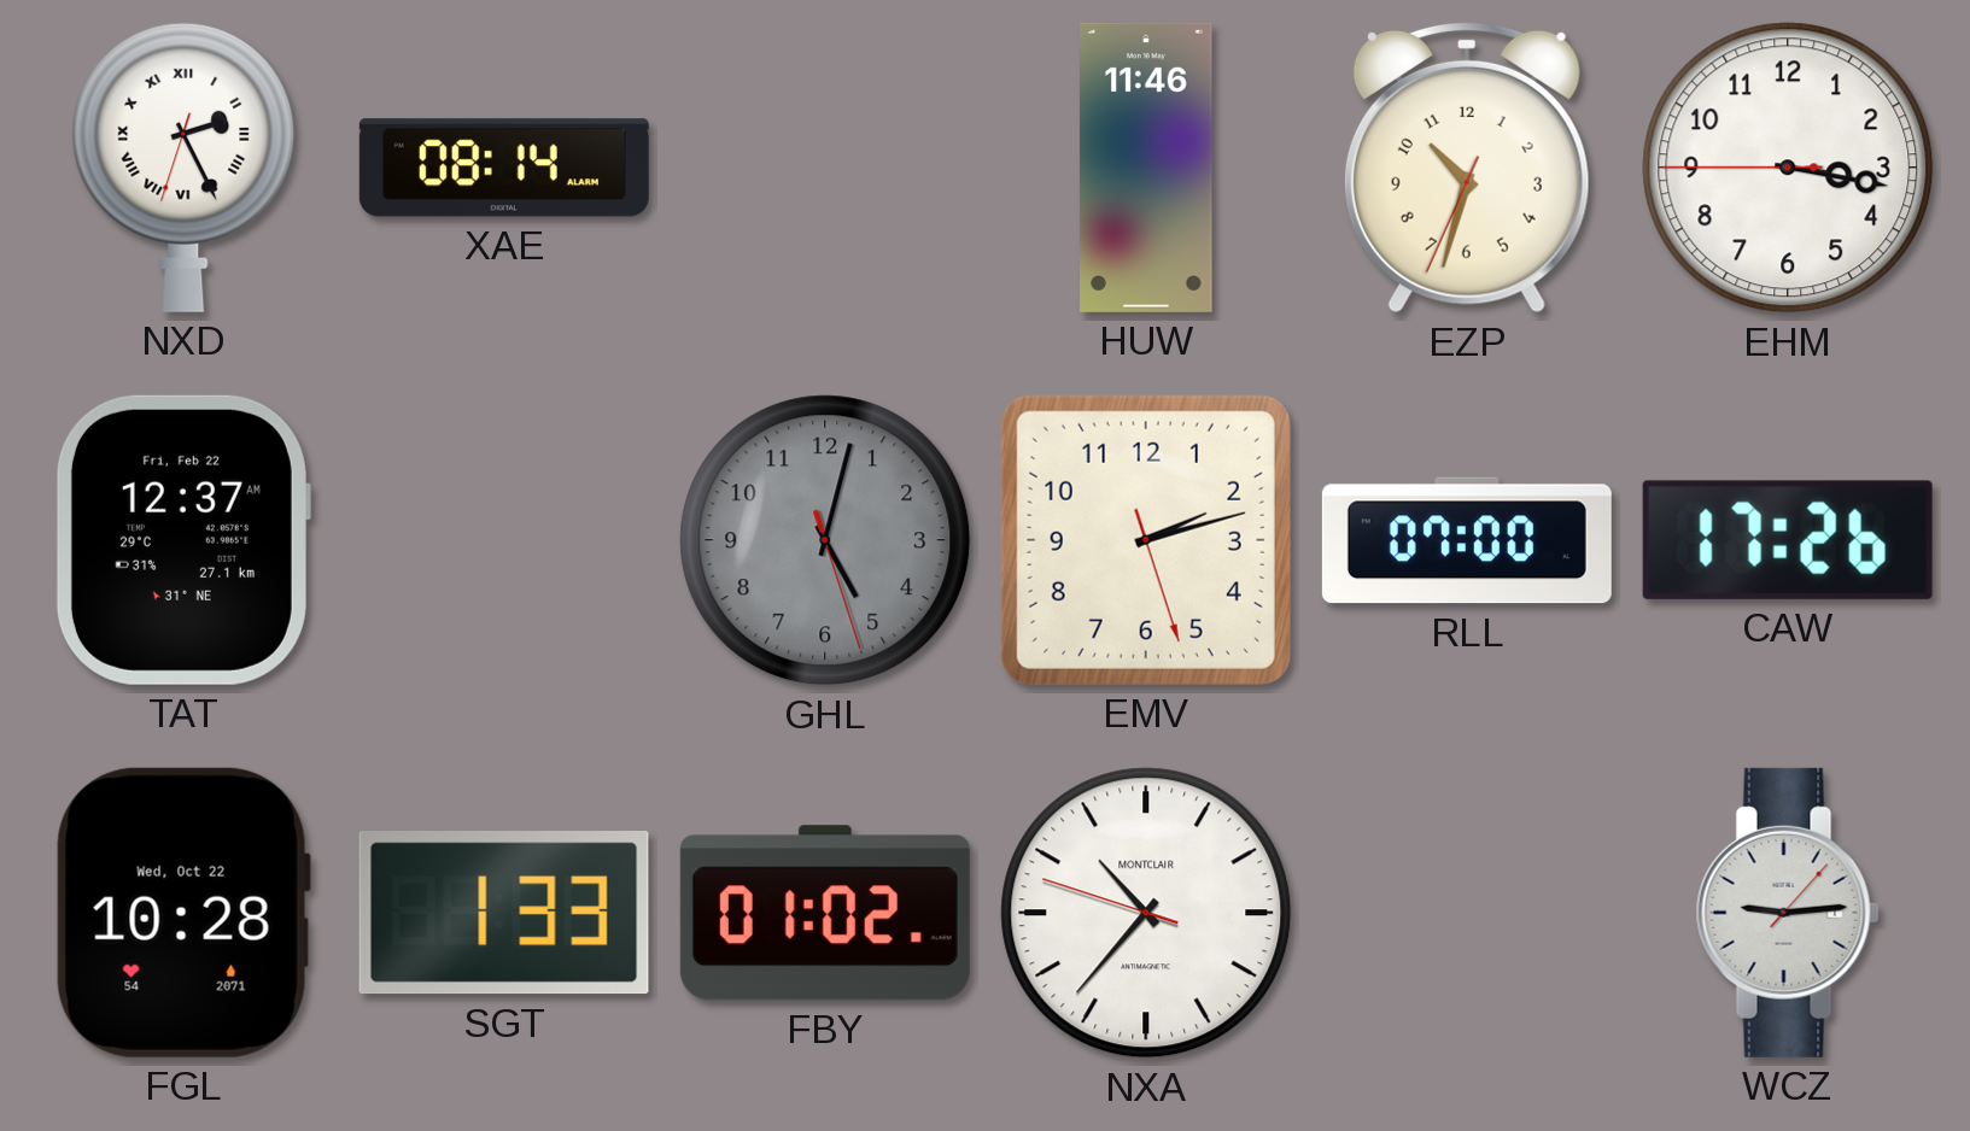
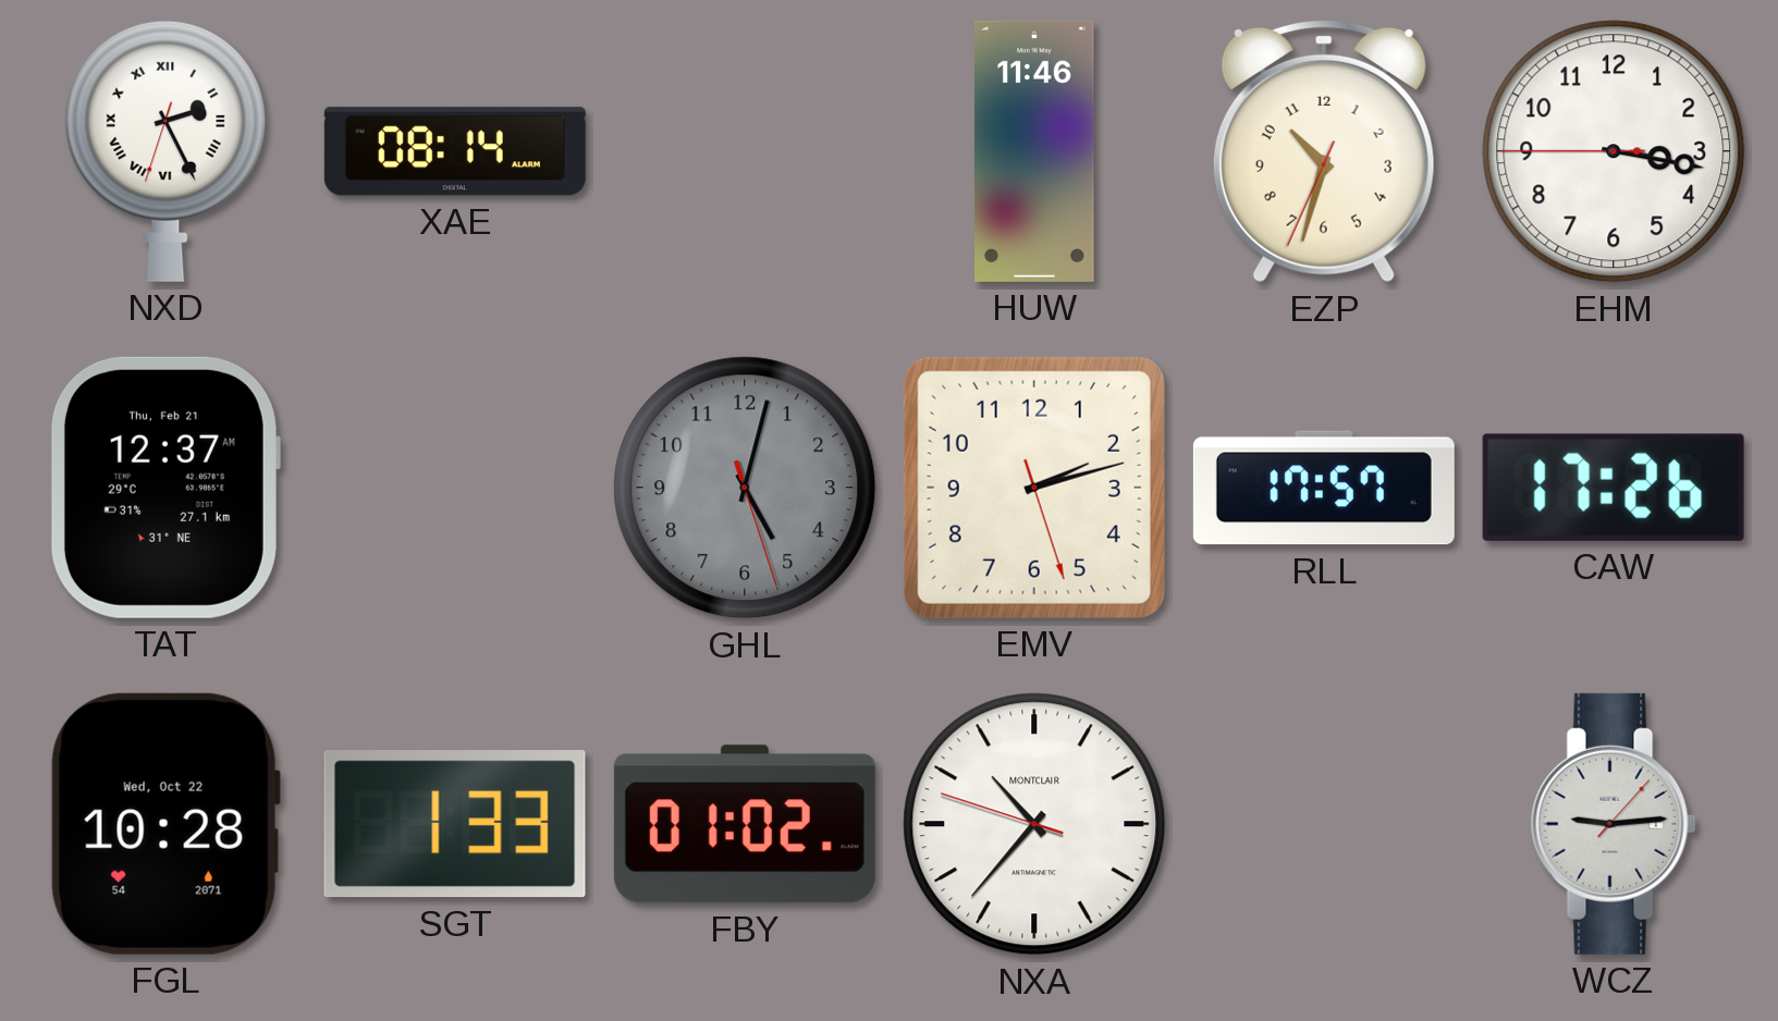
TAT date: Fri, Feb 22 -> Thu, Feb 21
RLL: 07:00 -> 17:57
